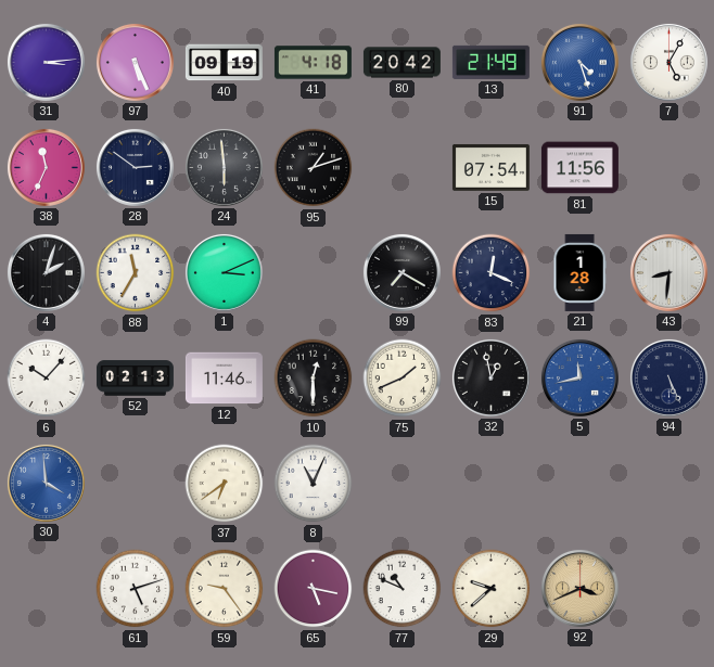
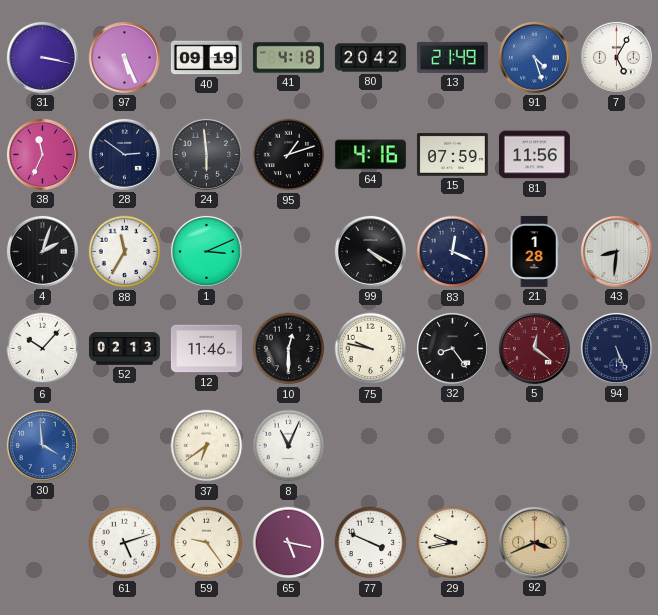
31: 3:14 -> 3:17
64: none -> 4:16
15: 07:54 -> 07:59
99: 7:20 -> 4:20
75: 1:41 -> 9:47
32: 12:58 -> 8:24
5: 11:43 -> 12:21
5 dial: blue -> burgundy
77: 10:49 -> 3:49
29: 9:38 -> 9:43
